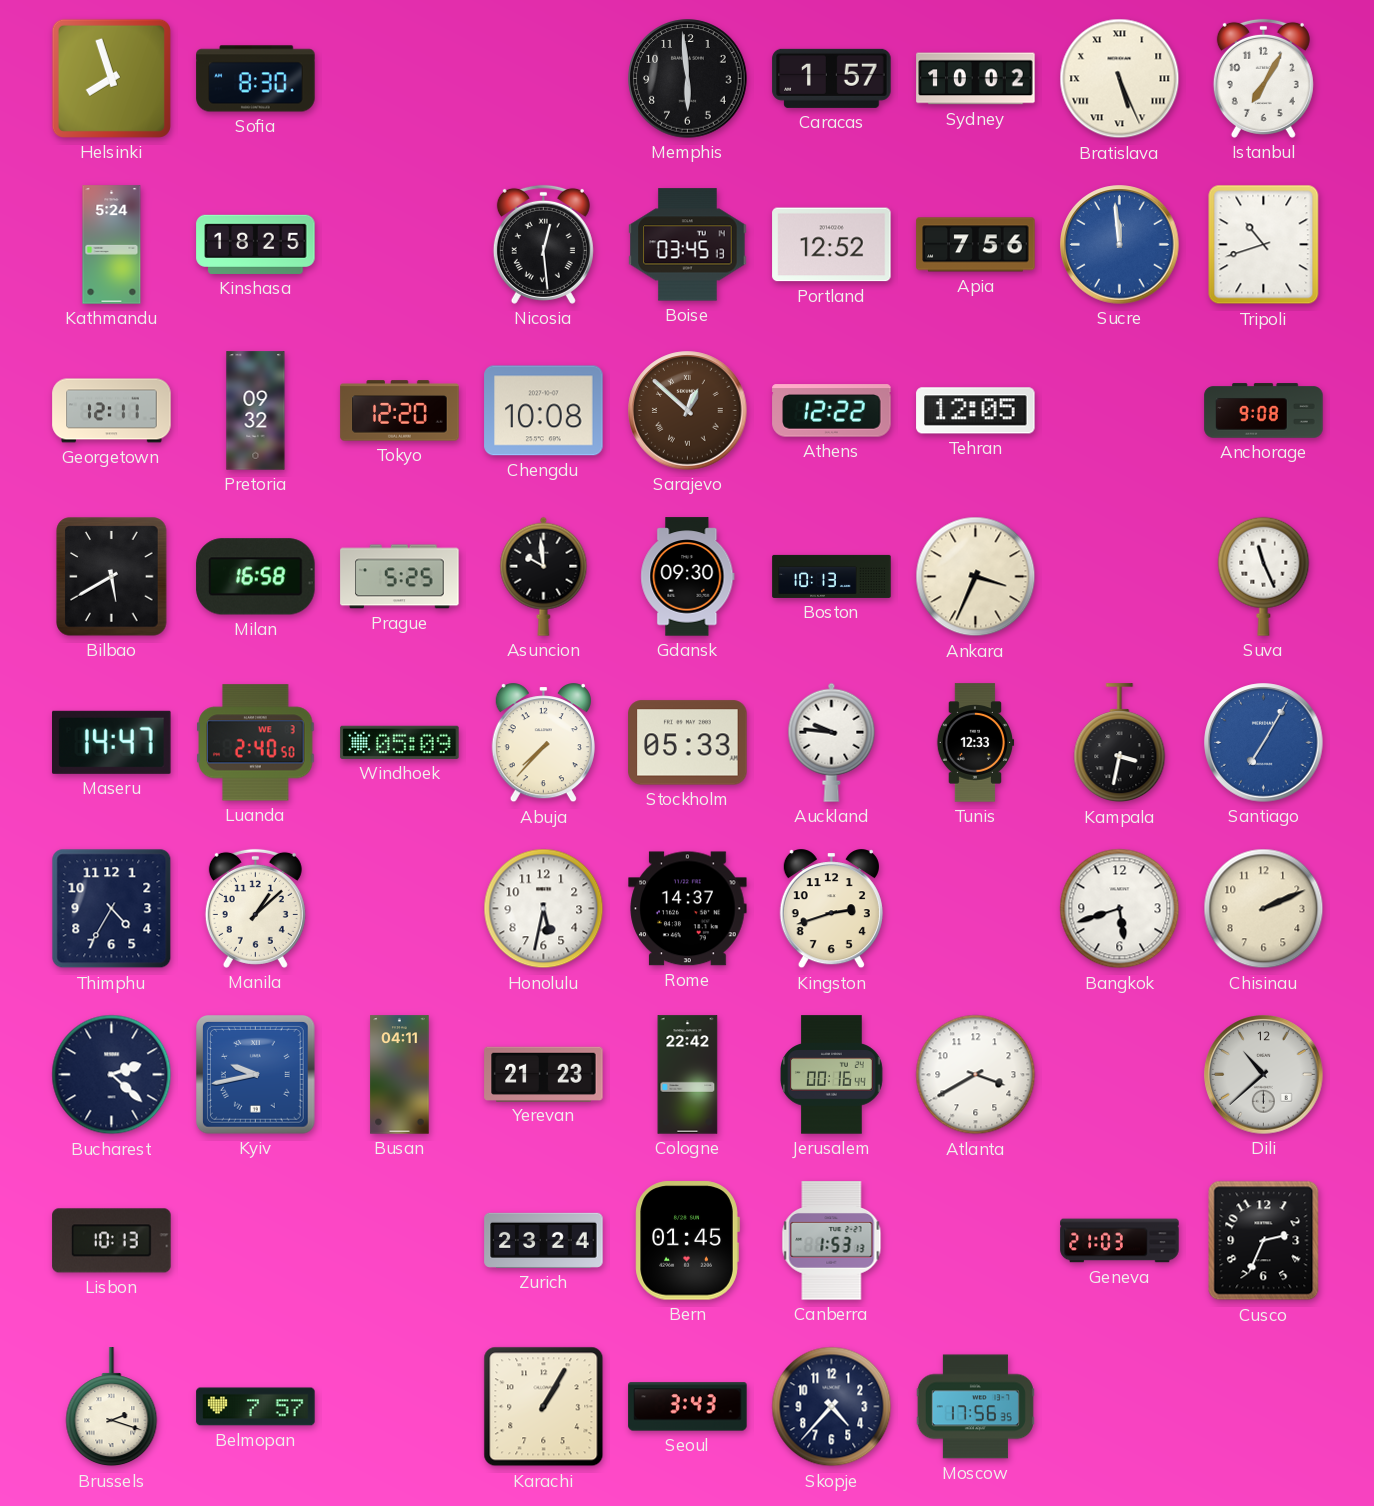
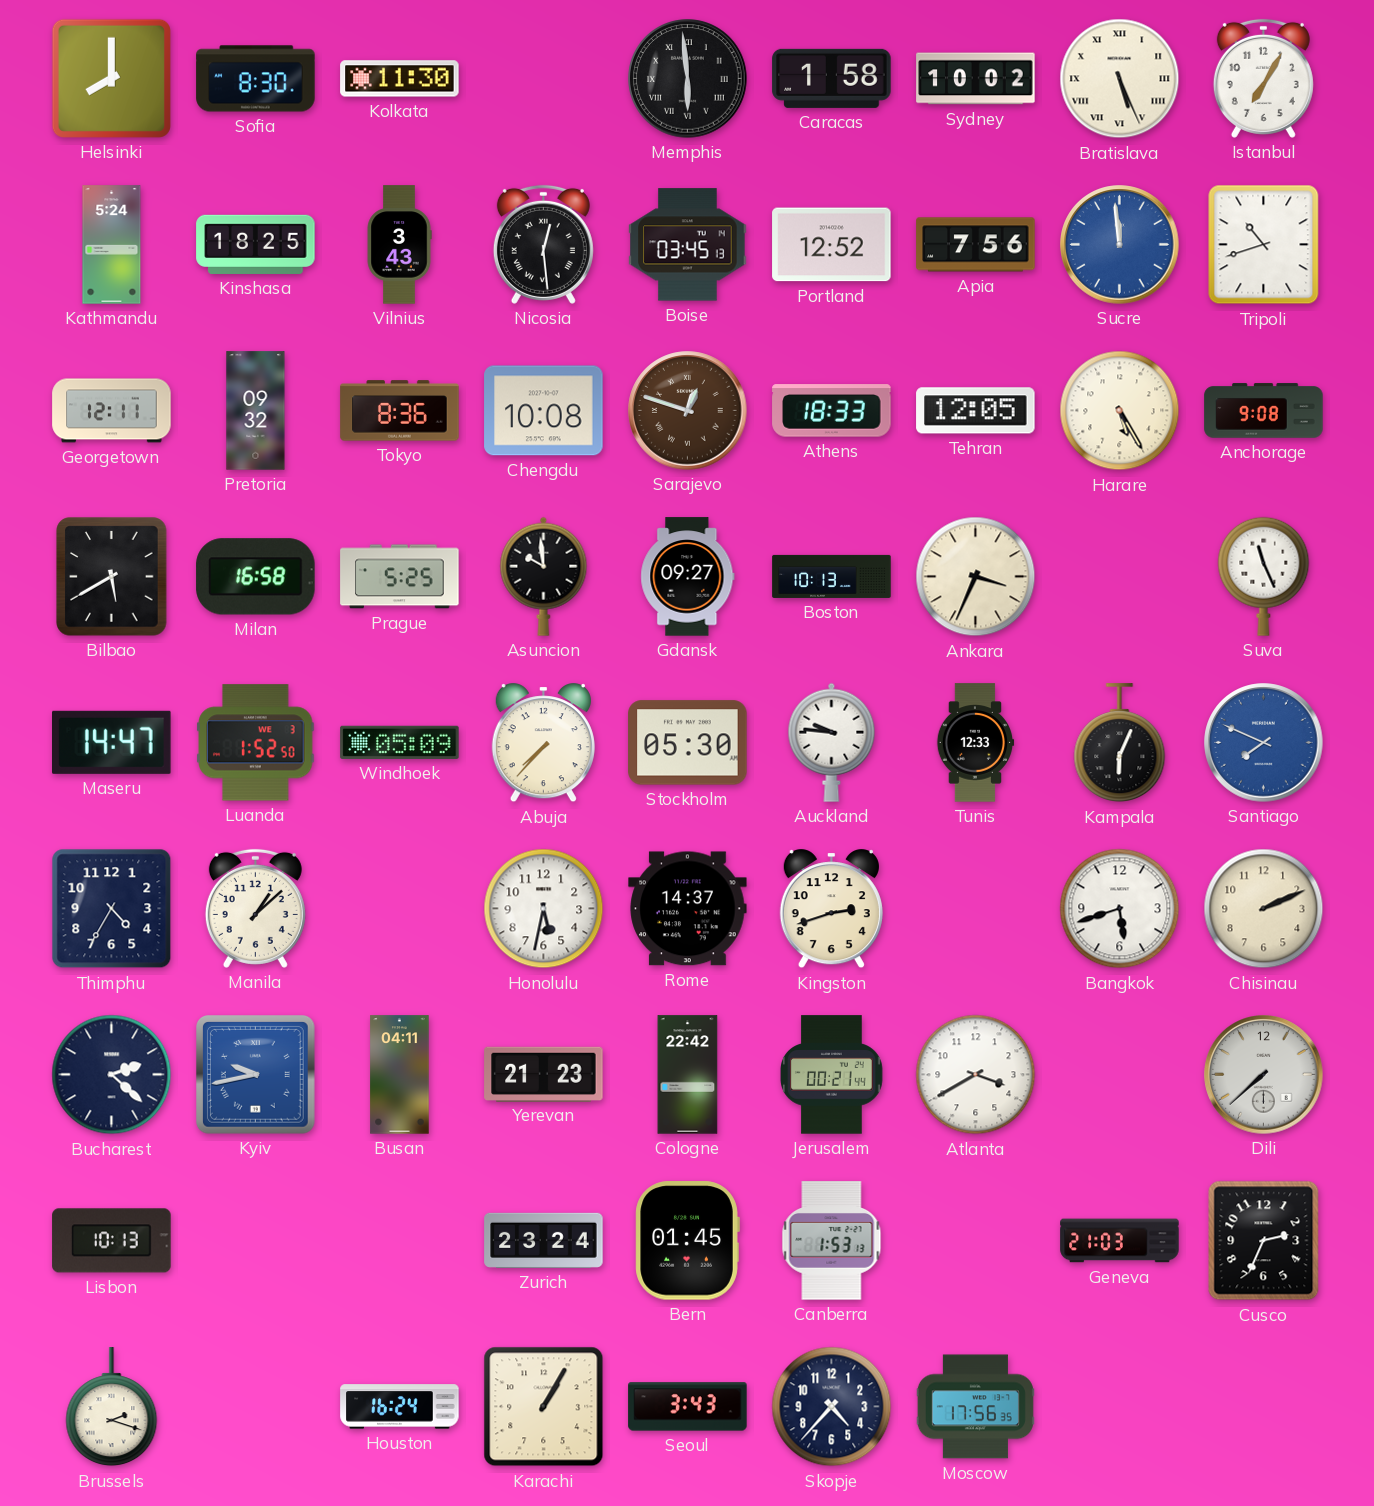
Helsinki: 7:57 -> 8:00
Kolkata: none -> 11:30
Memphis numerals: Arabic -> Roman
Caracas: 1:57 -> 1:58
Vilnius: none -> 3:43
Tokyo: 12:20 -> 8:36
Sarajevo: 12:52 -> 12:48
Athens: 12:22 -> 18:33
Harare: none -> 5:25
Gdansk: 09:30 -> 09:27
Luanda: 2:40 -> 1:52
Stockholm: 05:33 -> 05:30
Kampala: 3:32 -> 6:04
Santiago: 7:05 -> 7:49
Jerusalem: 00:16 -> 00:21
Dili: 10:38 -> 7:38
Belmopan: 7:57 -> none
Houston: none -> 16:24
